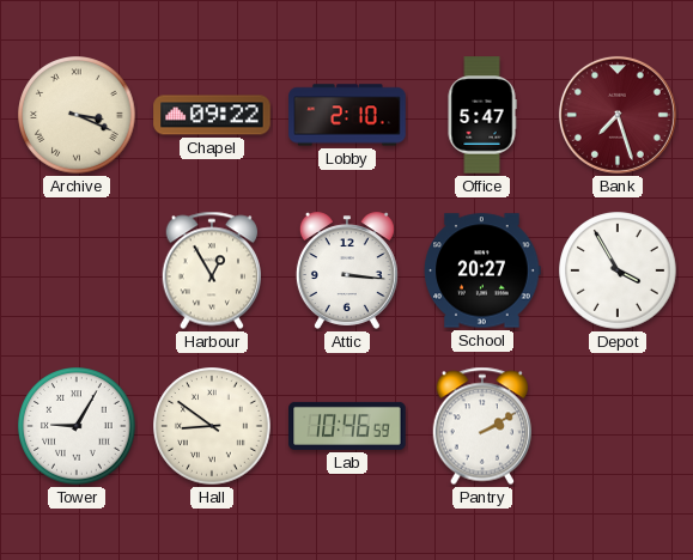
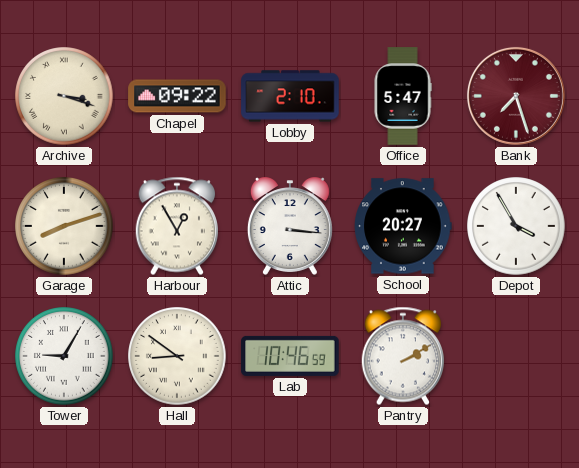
Archive: 3:19 -> 3:18
Garage: none -> 8:12
